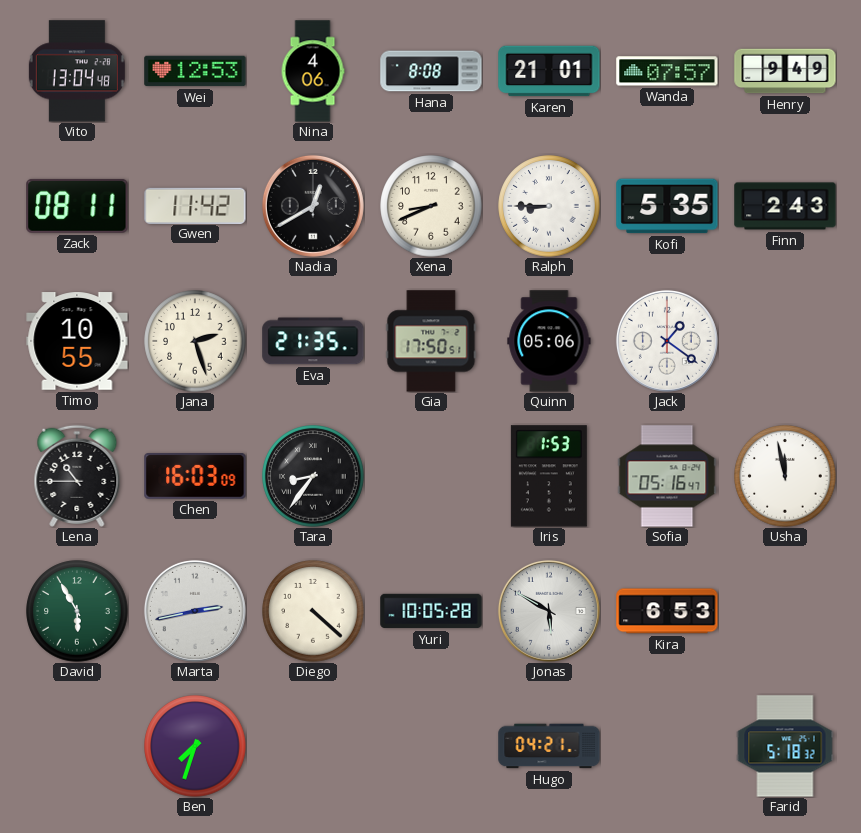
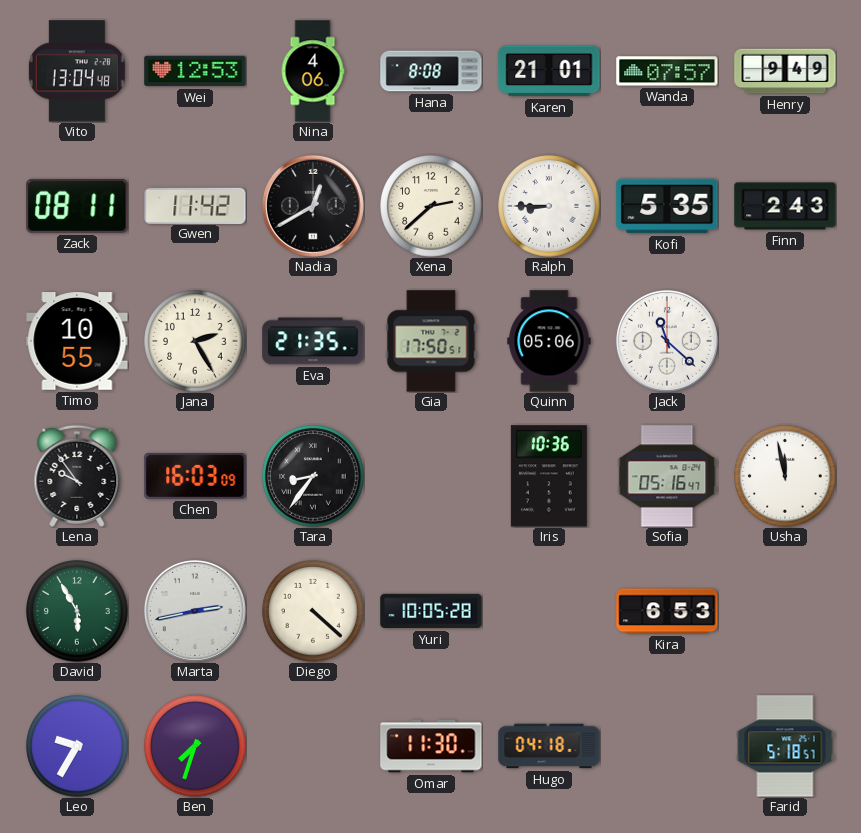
Xena: 8:41 -> 2:38
Jana: 2:27 -> 2:25
Jack: 1:21 -> 11:22
Lena: 10:45 -> 9:54
Iris: 1:53 -> 10:36
Jonas: 5:50 -> none
Leo: none -> 9:35
Omar: none -> 11:30
Hugo: 04:21 -> 04:18
Farid: 5:18:32 -> 5:18:57
